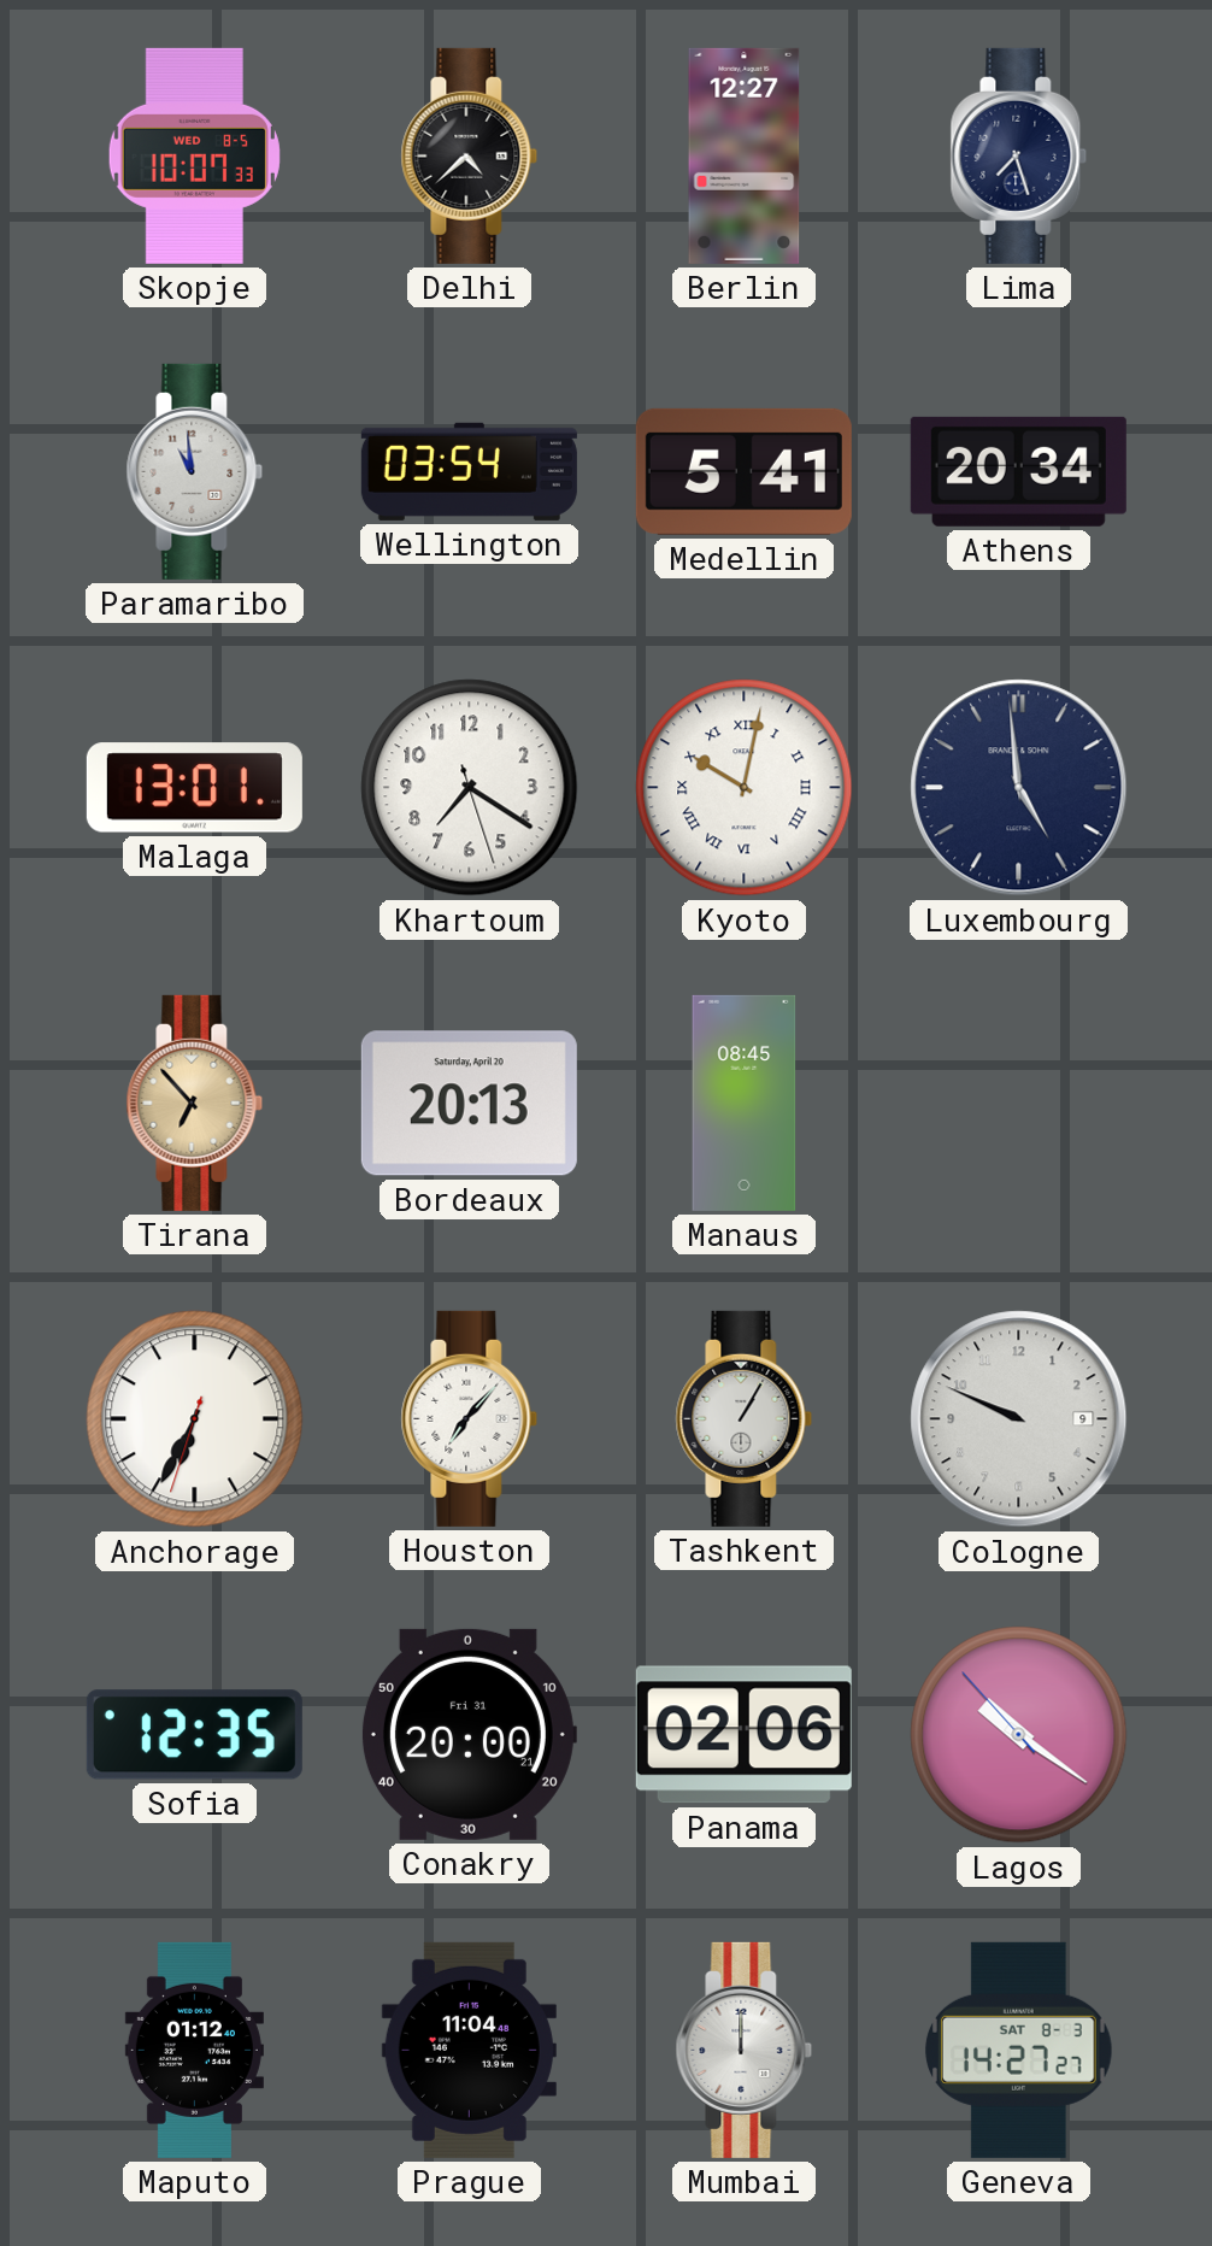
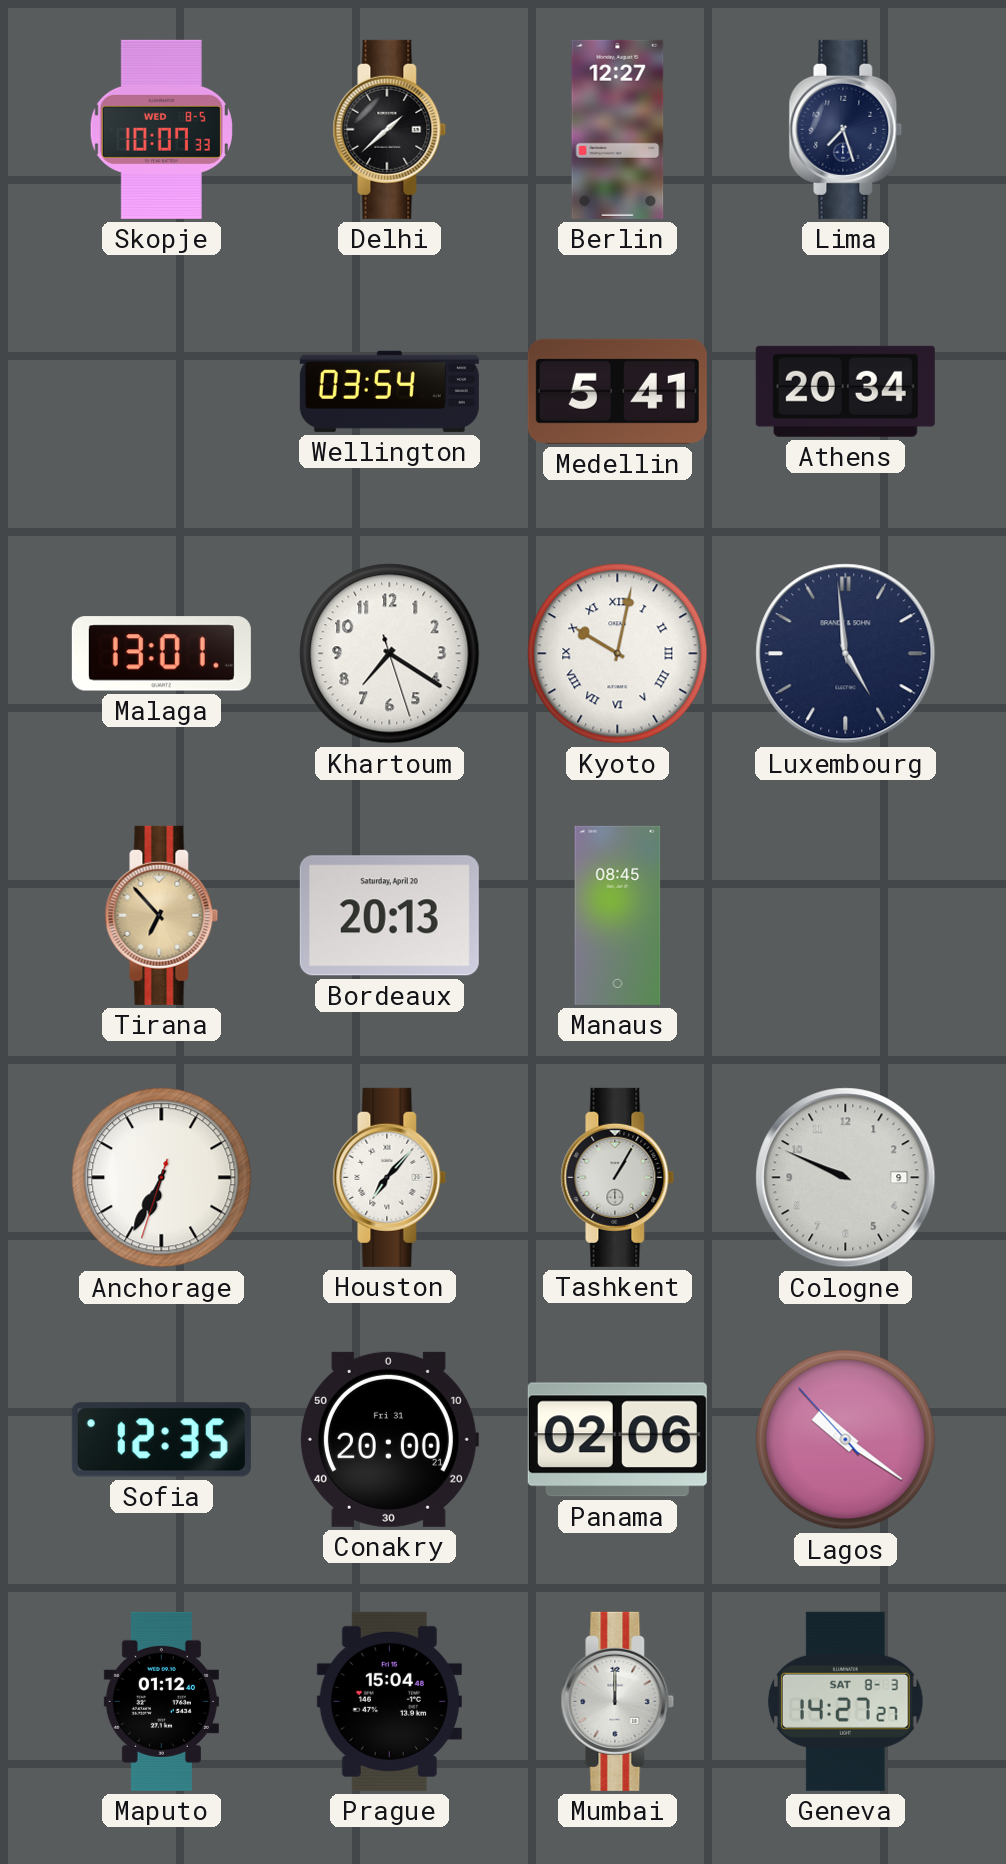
Delhi: 4:38 -> 1:38
Paramaribo: 10:59 -> none
Prague: 11:04 -> 15:04
